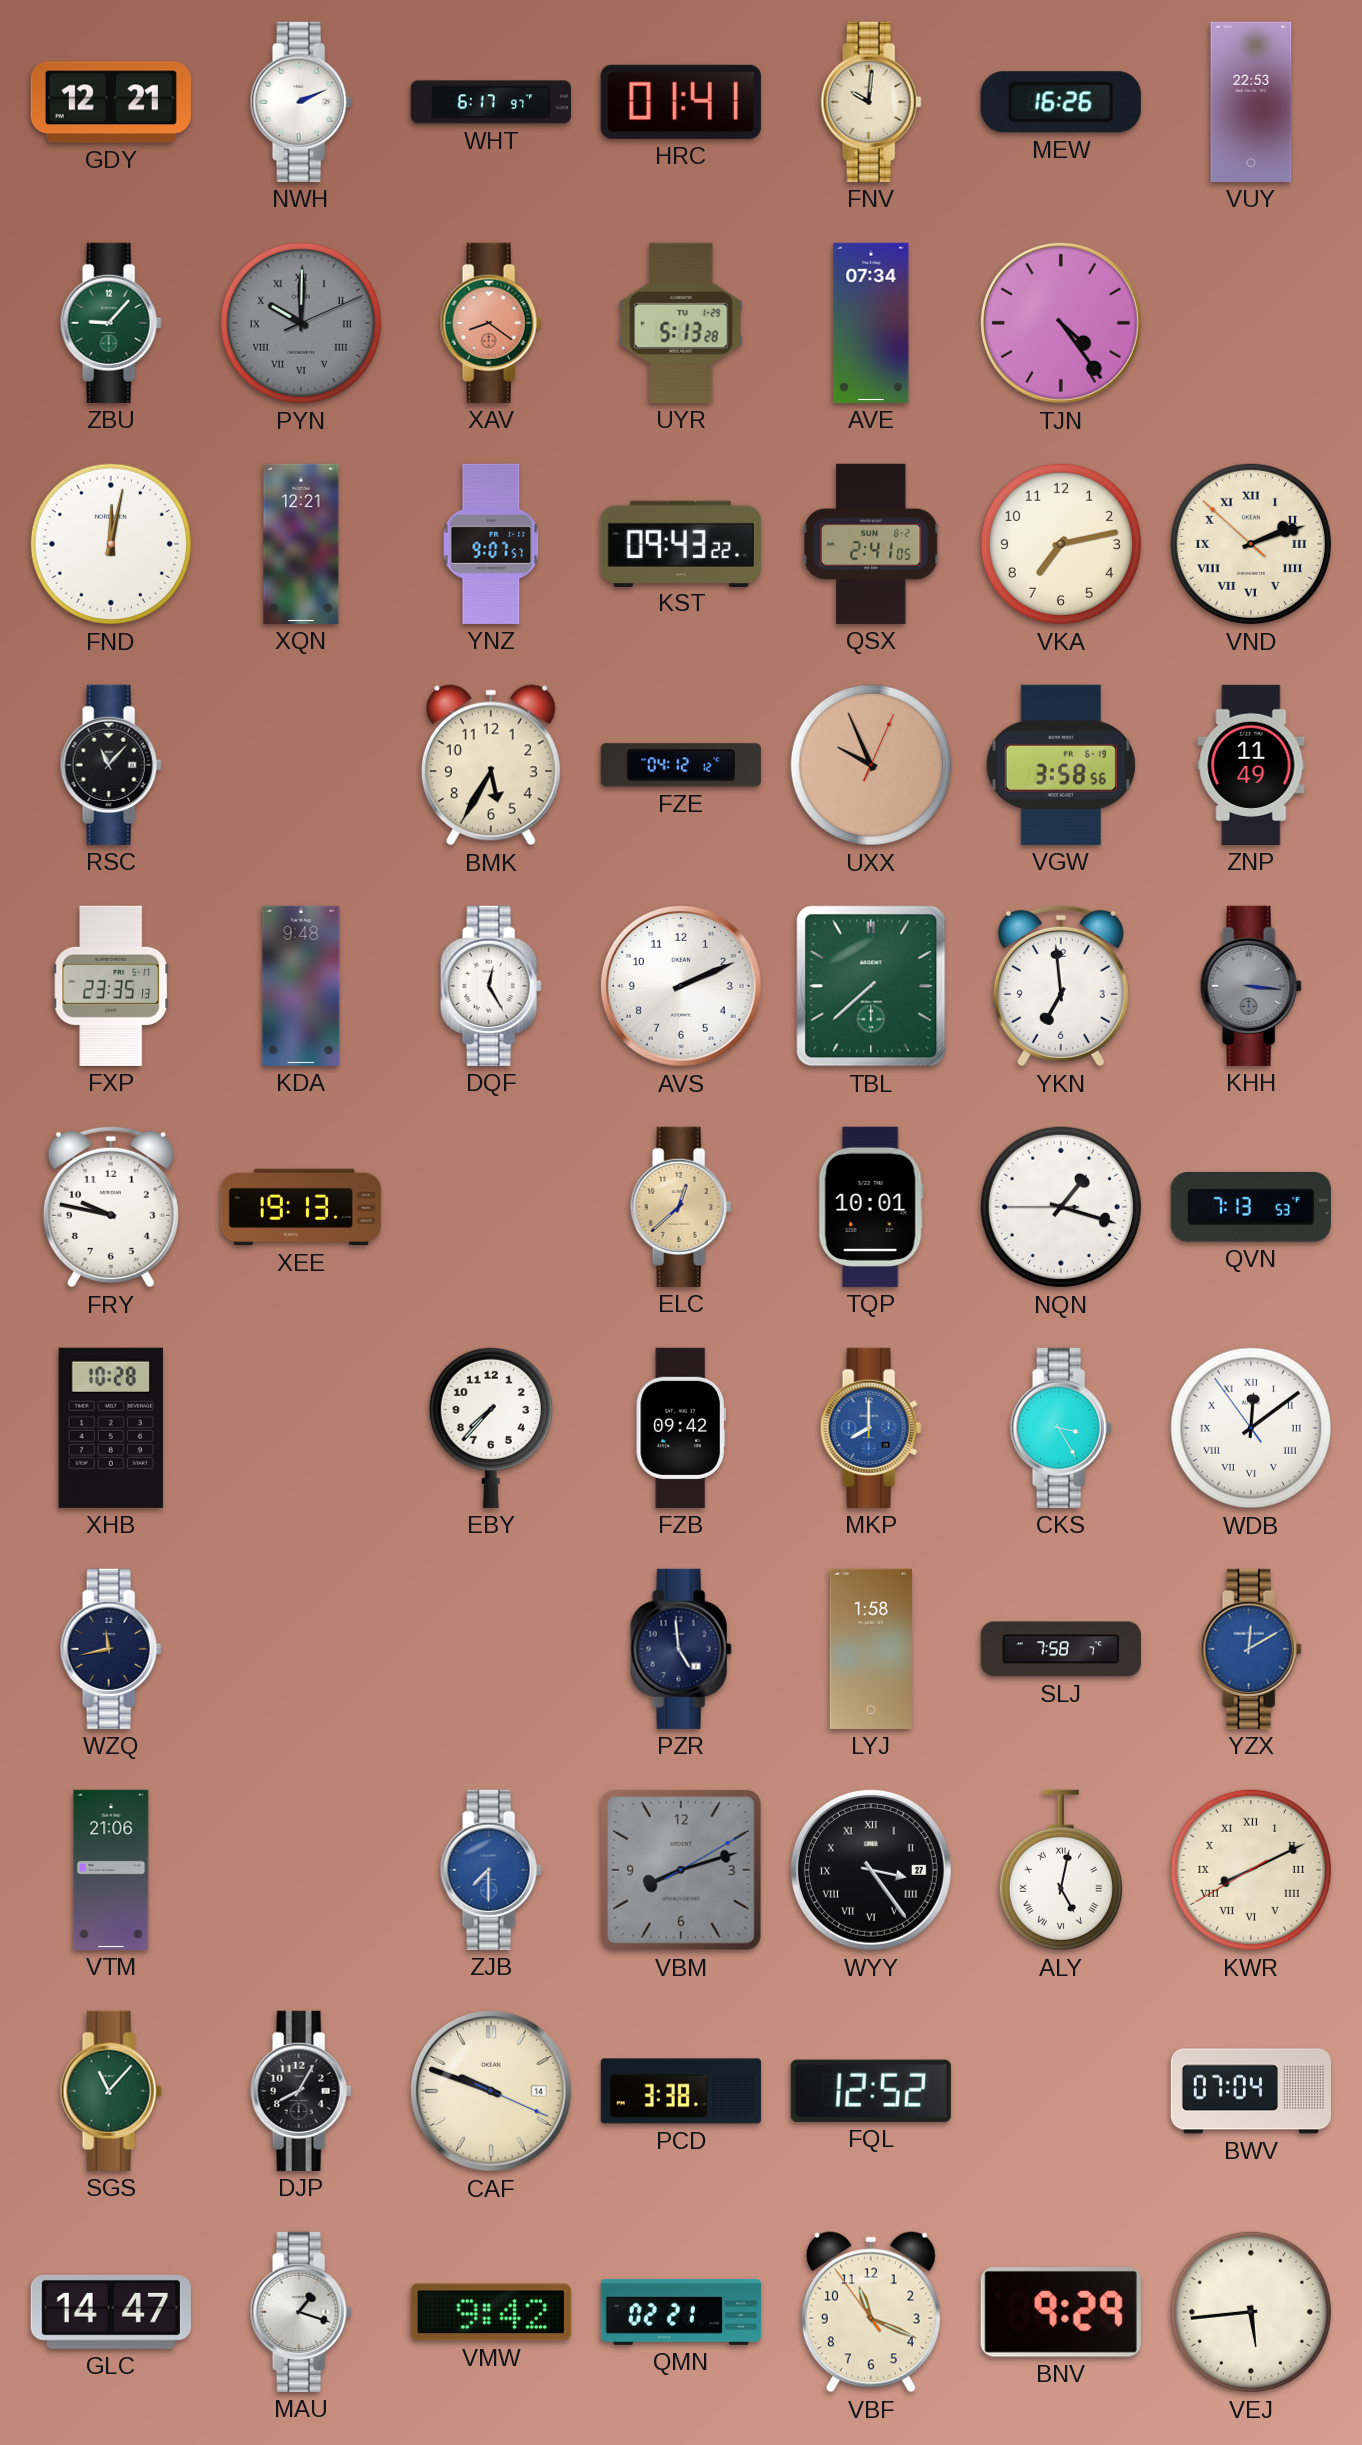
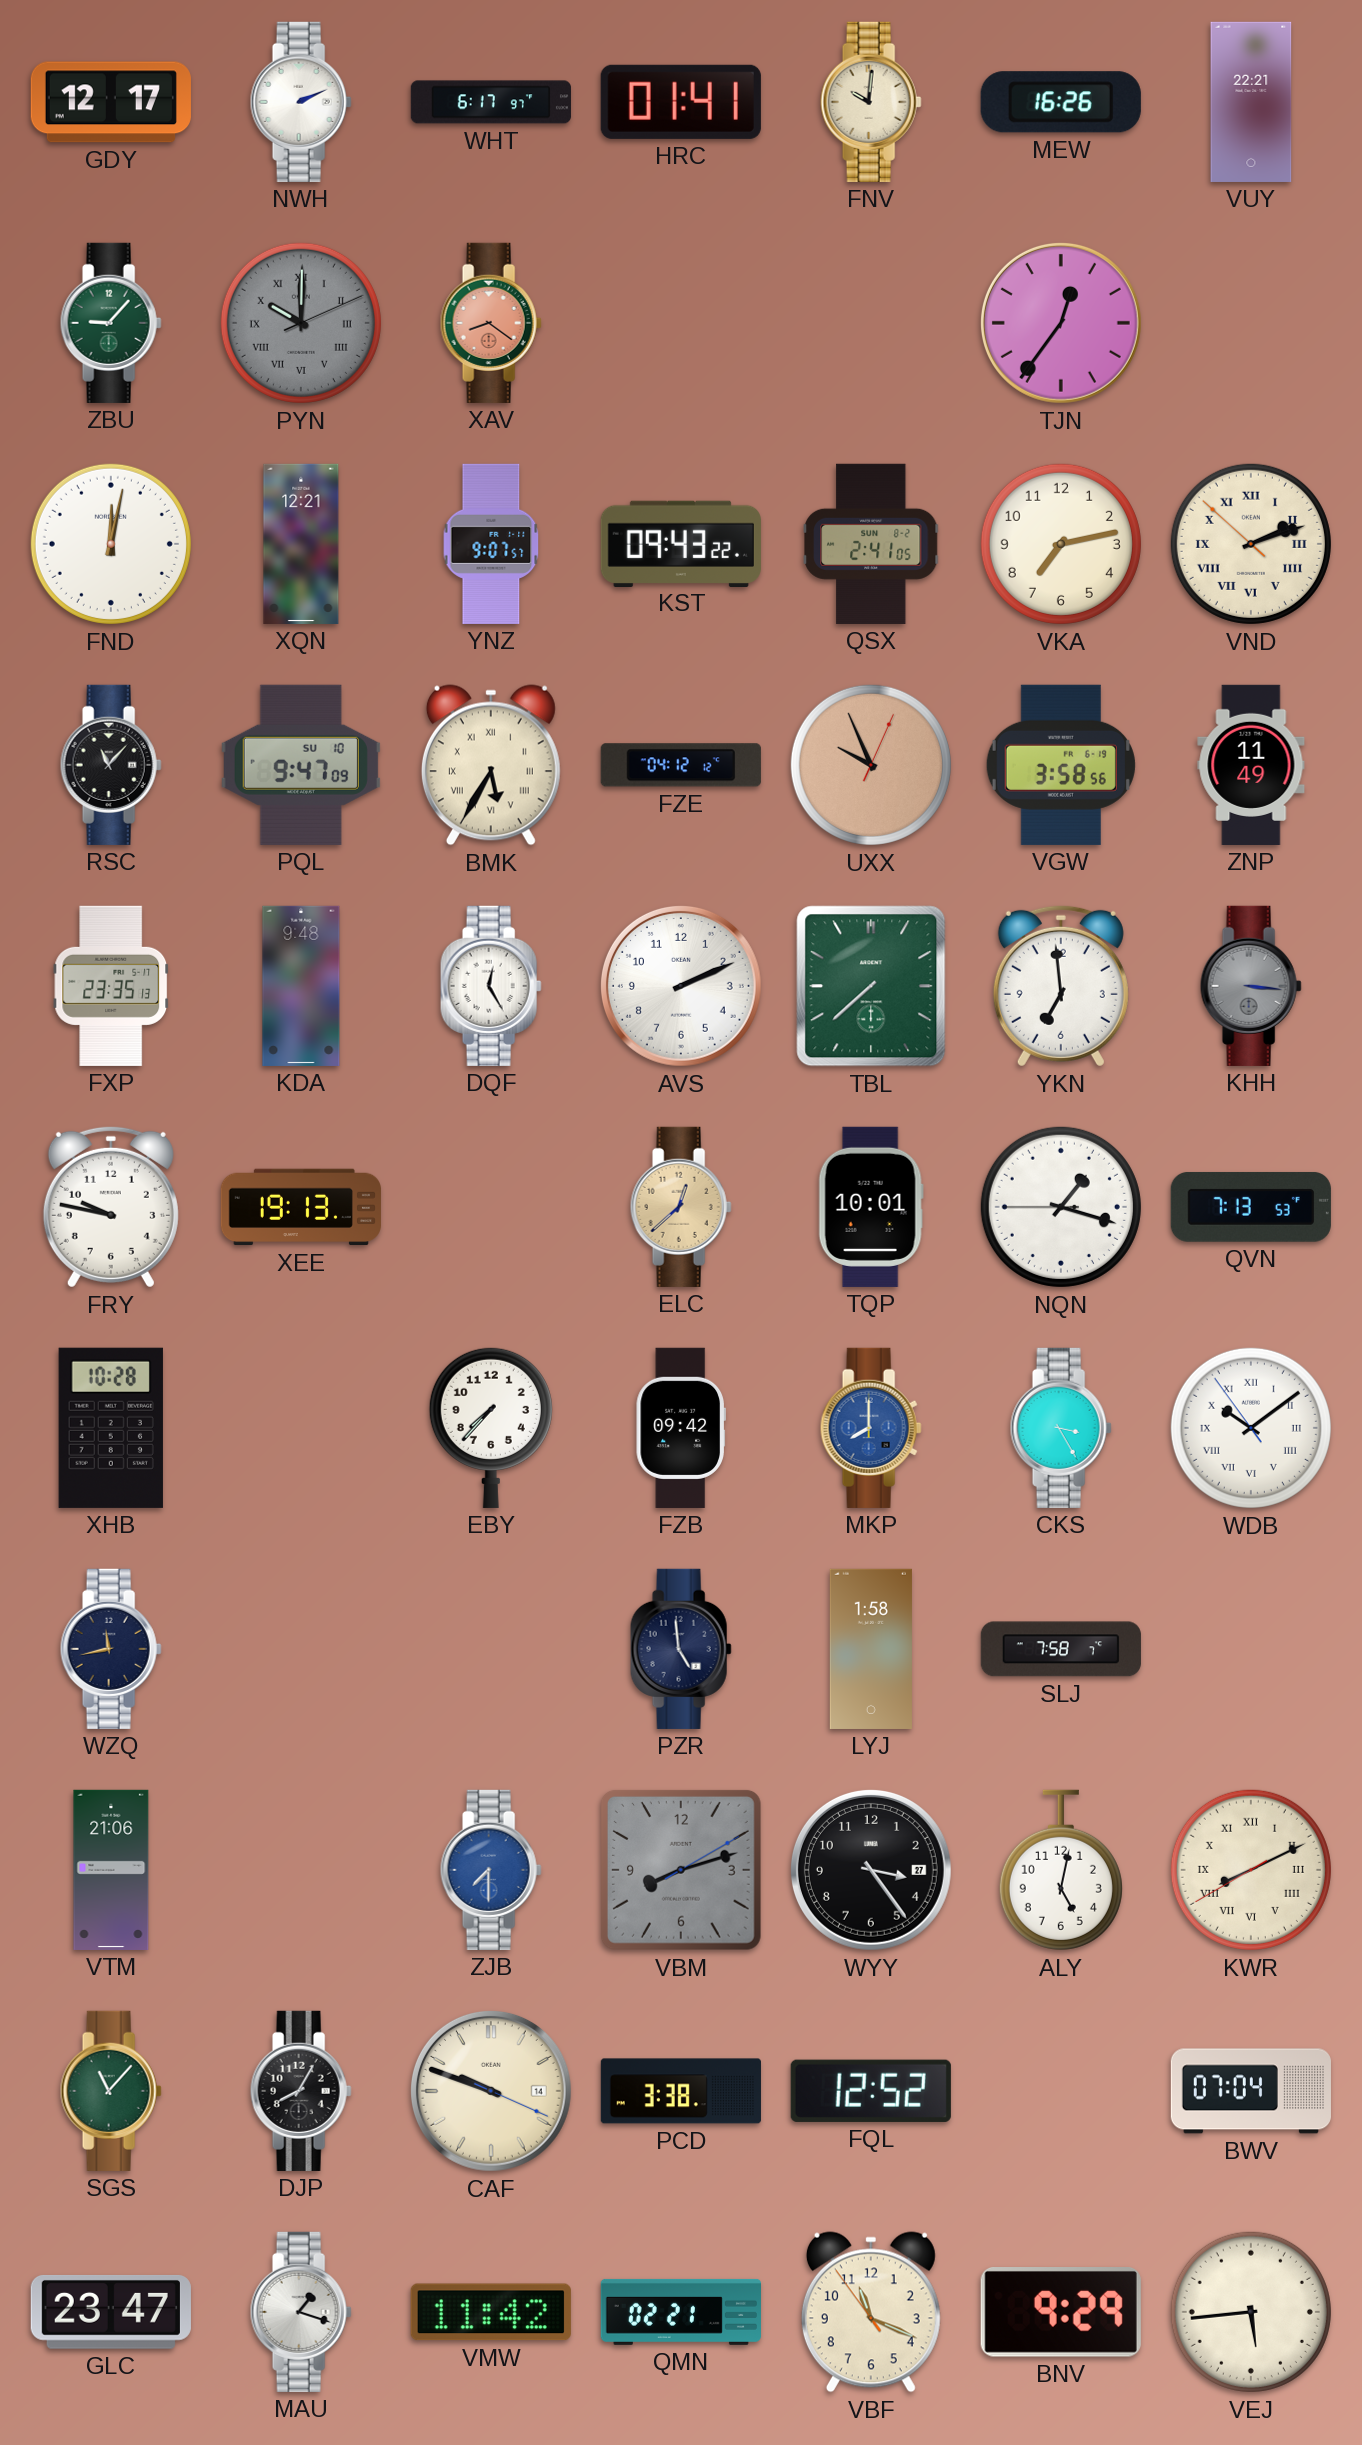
GDY: 12:21 -> 12:17
VUY: 22:53 -> 22:21
UYR: 5:13 -> none
AVE: 07:34 -> none
TJN: 4:24 -> 12:36
PQL: none -> 9:47
BMK numerals: Arabic -> Roman
WDB: 12:08 -> 10:08
YZX: 12:10 -> none
WYY numerals: Roman -> Arabic
ALY numerals: Roman -> Arabic
GLC: 14:47 -> 23:47
VMW: 9:42 -> 11:42
